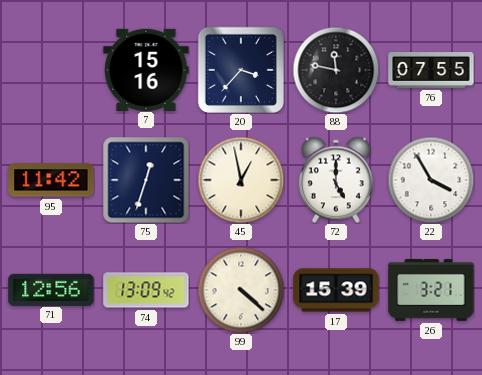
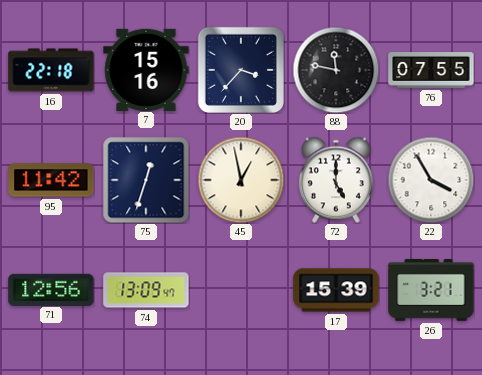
16: none -> 22:18
74: 13:09:42 -> 13:09:47
99: 4:22 -> none
